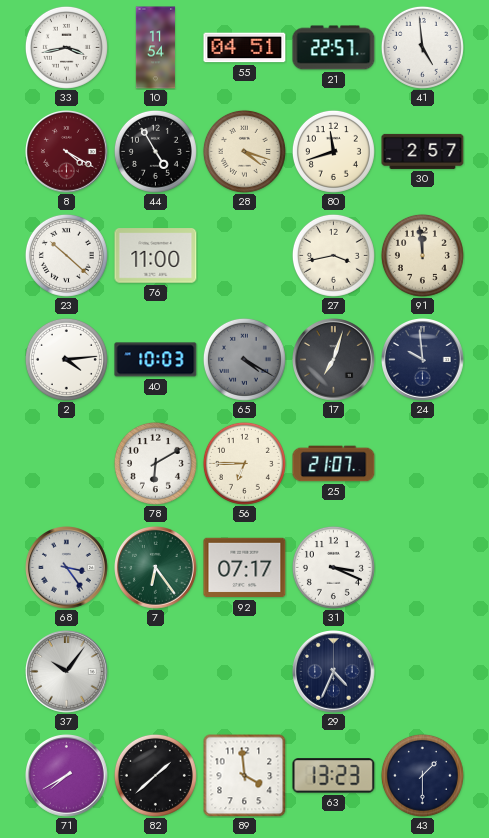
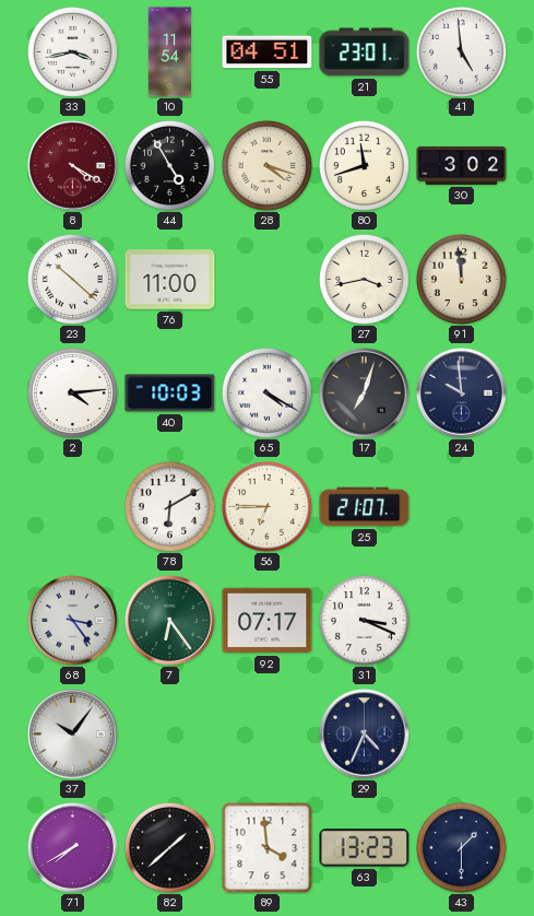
21: 22:57 -> 23:01
30: 2:57 -> 3:02
65 dial: grey -> white
